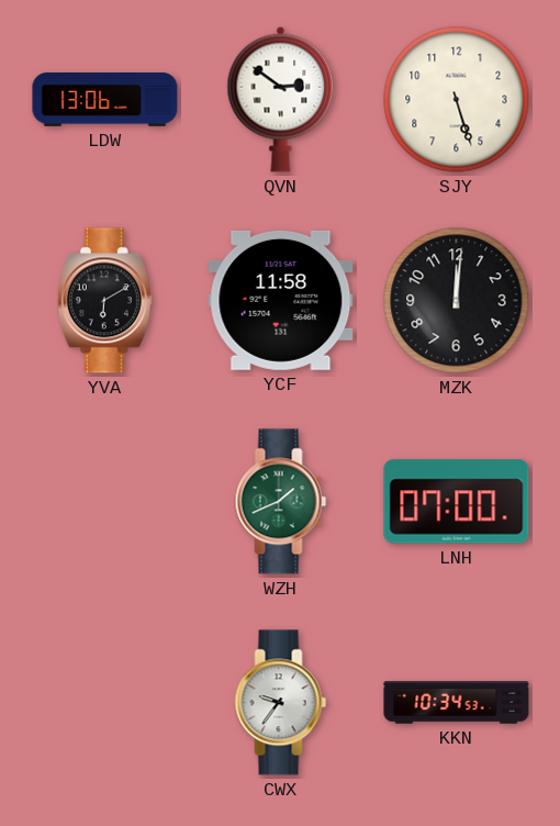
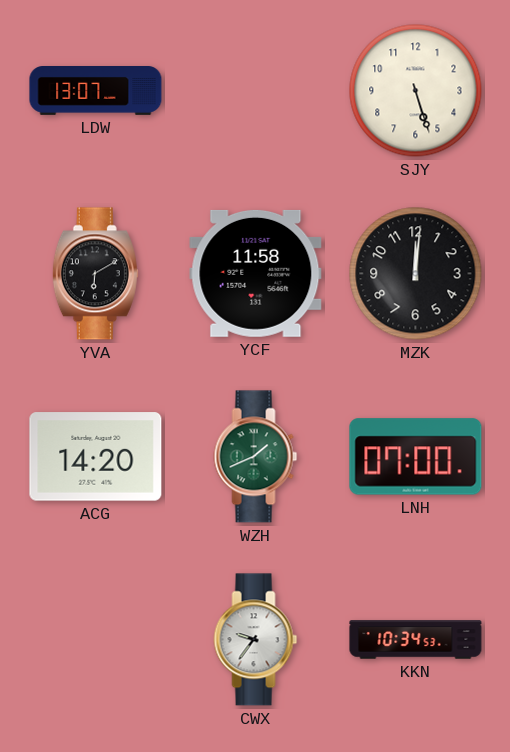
LDW: 13:06 -> 13:07
QVN: 2:51 -> none
ACG: none -> 14:20
